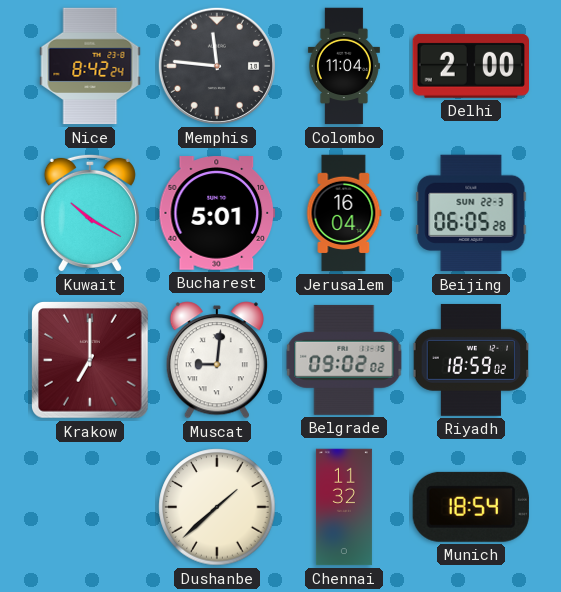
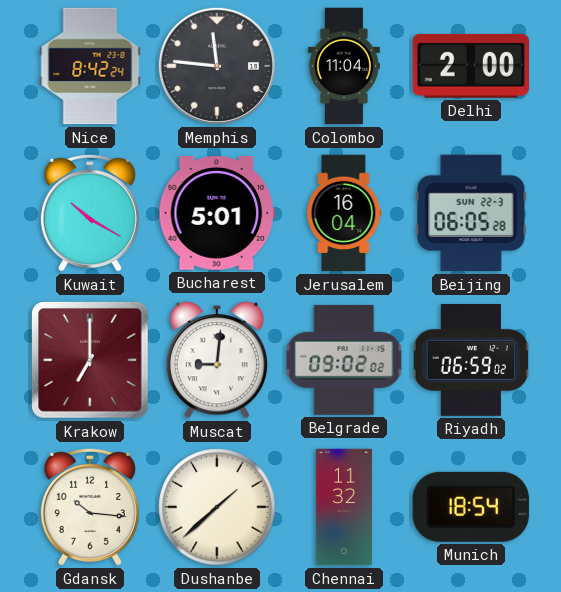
Riyadh: 18:59 -> 06:59
Gdansk: none -> 10:16
